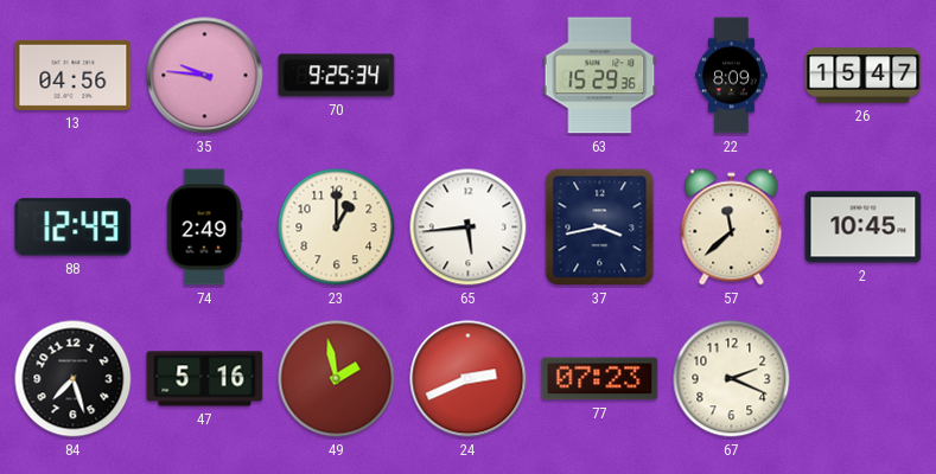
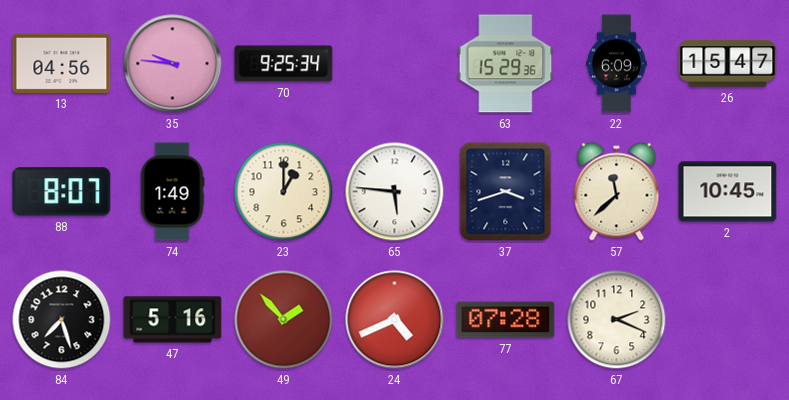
22: 8:09 -> 6:09
88: 12:49 -> 8:07
74: 2:49 -> 1:49
65: 5:44 -> 5:46
37: 3:43 -> 3:42
49: 1:58 -> 1:53
24: 2:41 -> 4:41
77: 07:23 -> 07:28
